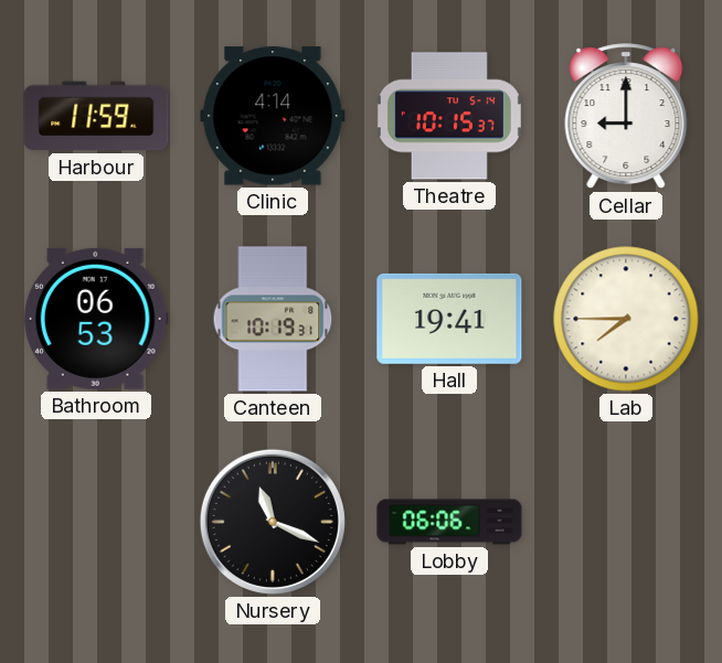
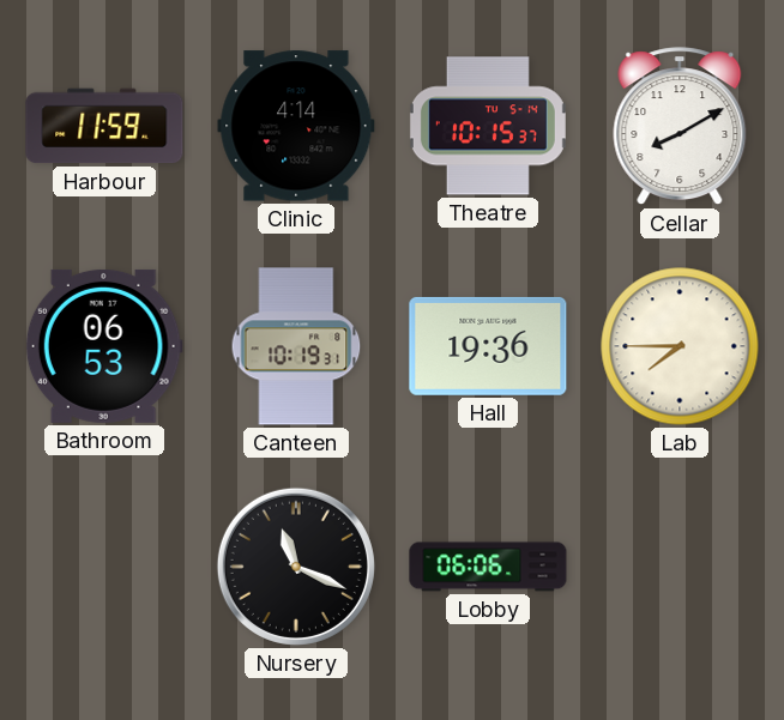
Cellar: 9:00 -> 8:10
Hall: 19:41 -> 19:36
